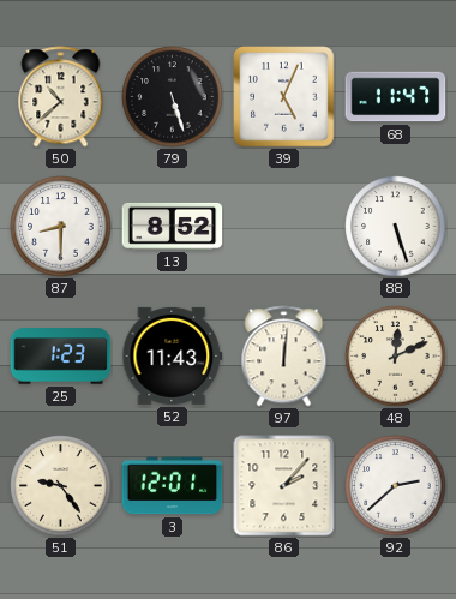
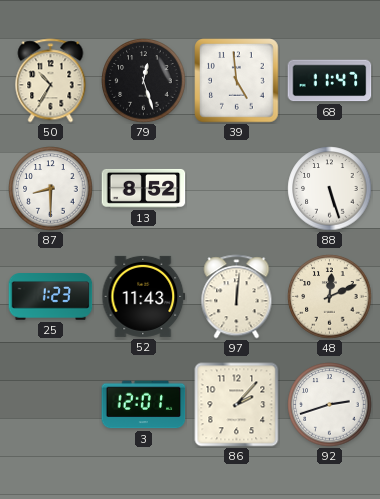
50: 10:38 -> 10:35
79: 5:27 -> 12:27
39: 5:04 -> 4:59
51: 9:24 -> none
92: 2:38 -> 2:42
